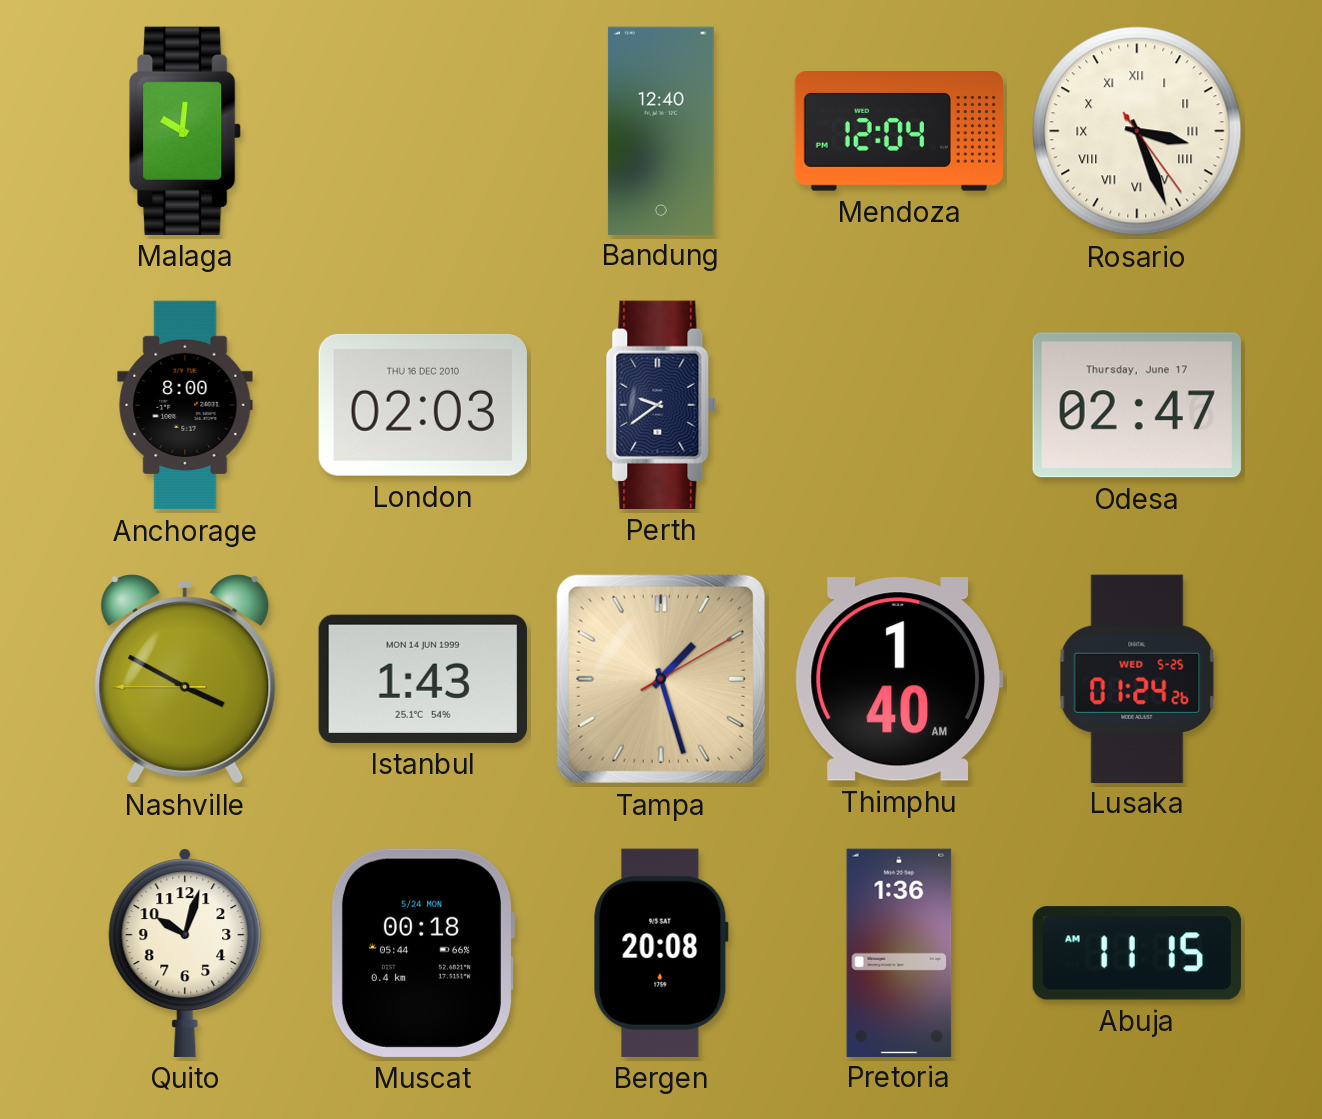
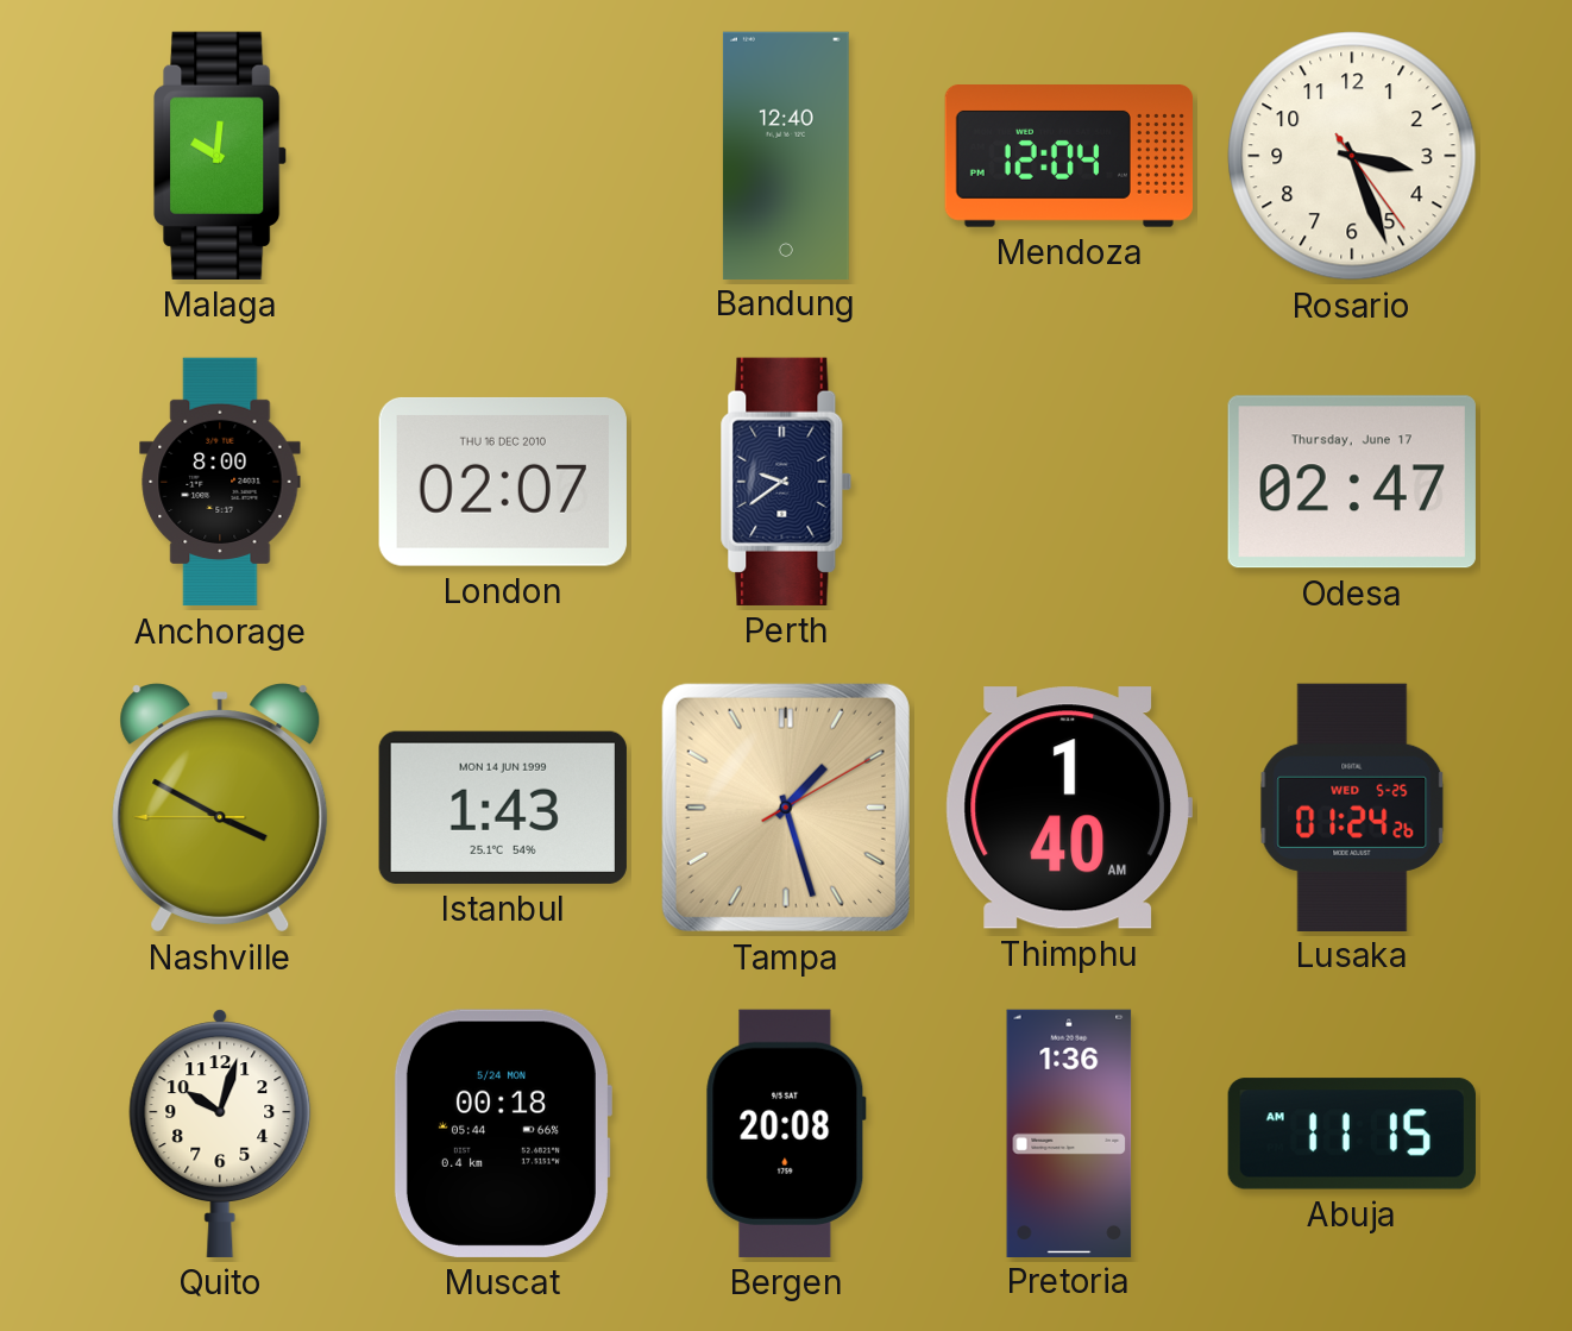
Rosario numerals: Roman -> Arabic
London: 02:03 -> 02:07
